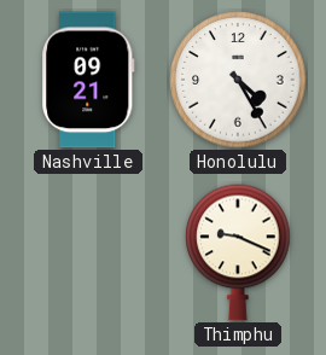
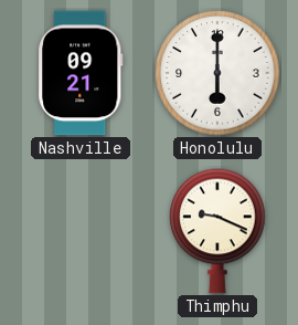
Honolulu: 4:25 -> 6:00
